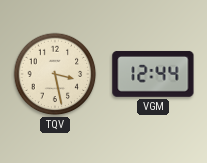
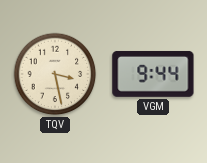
VGM: 12:44 -> 9:44
